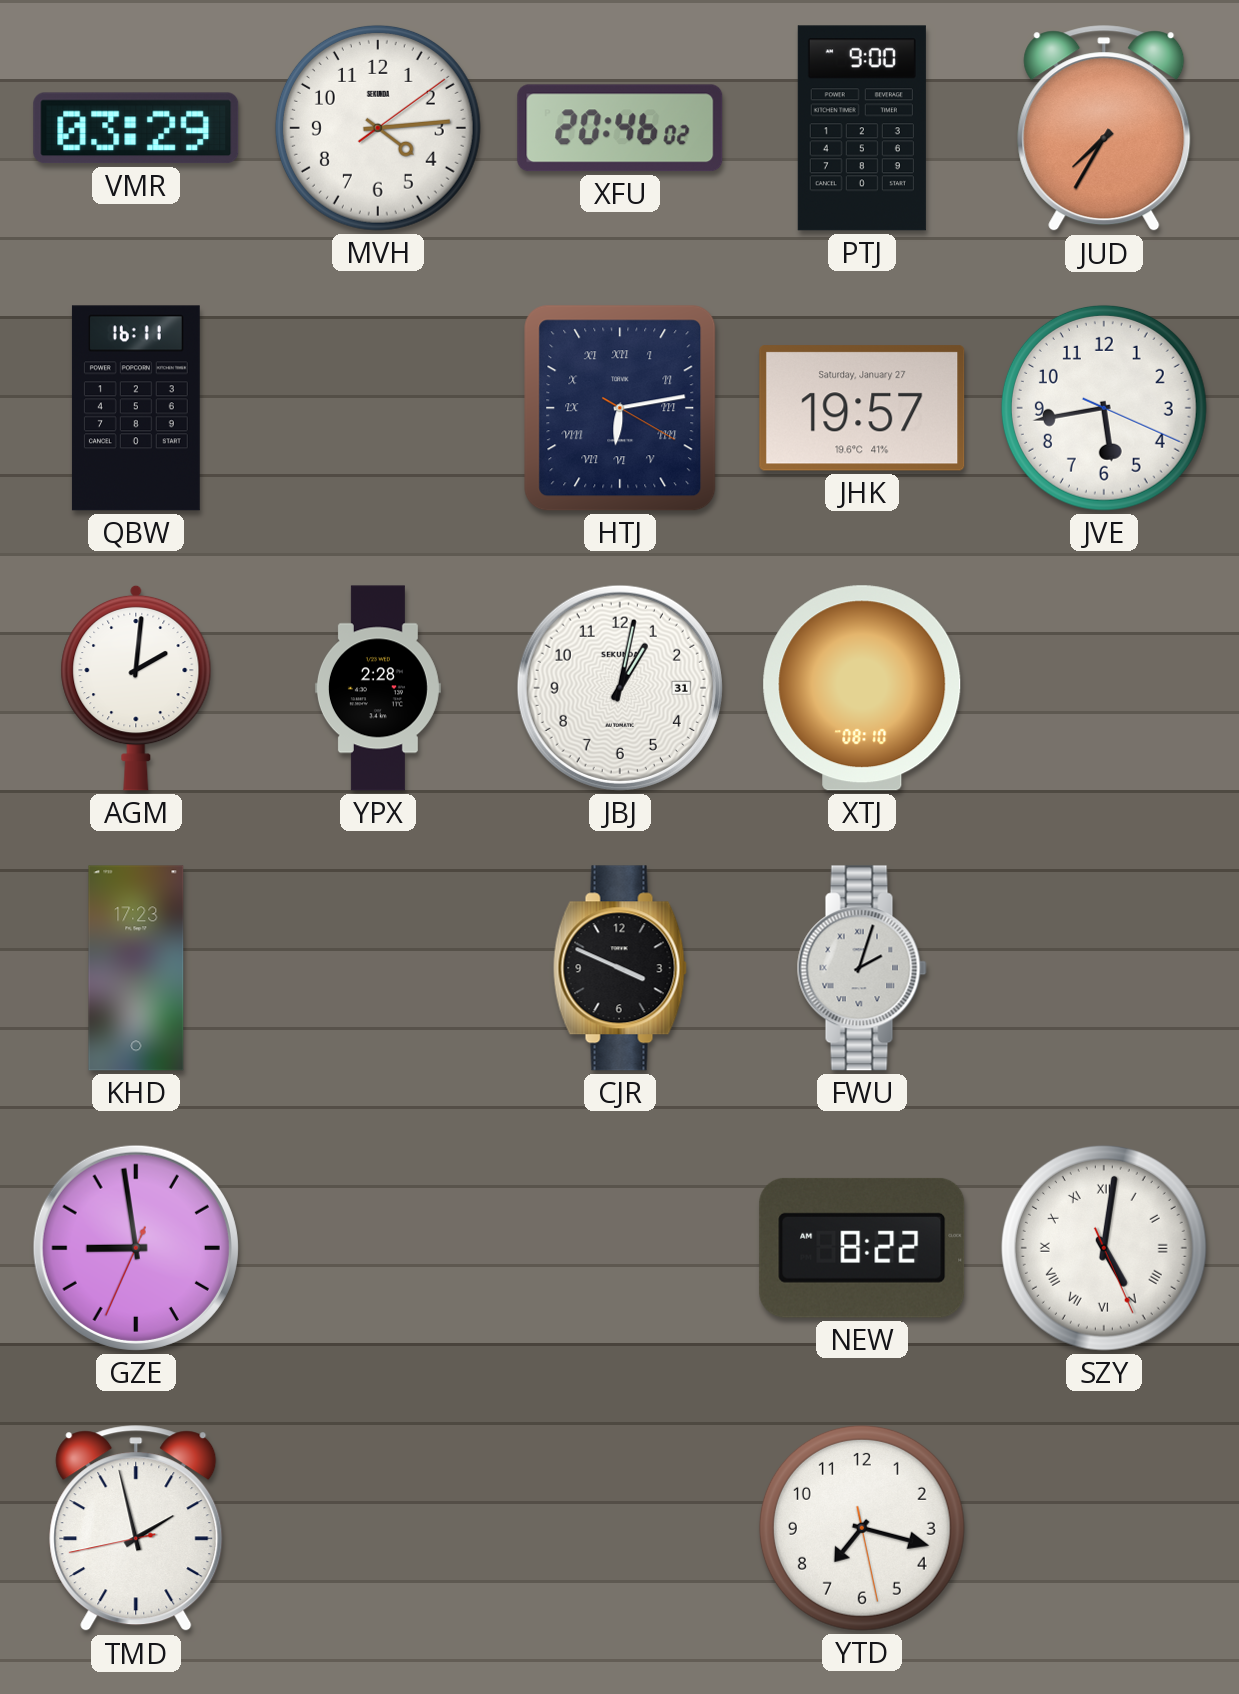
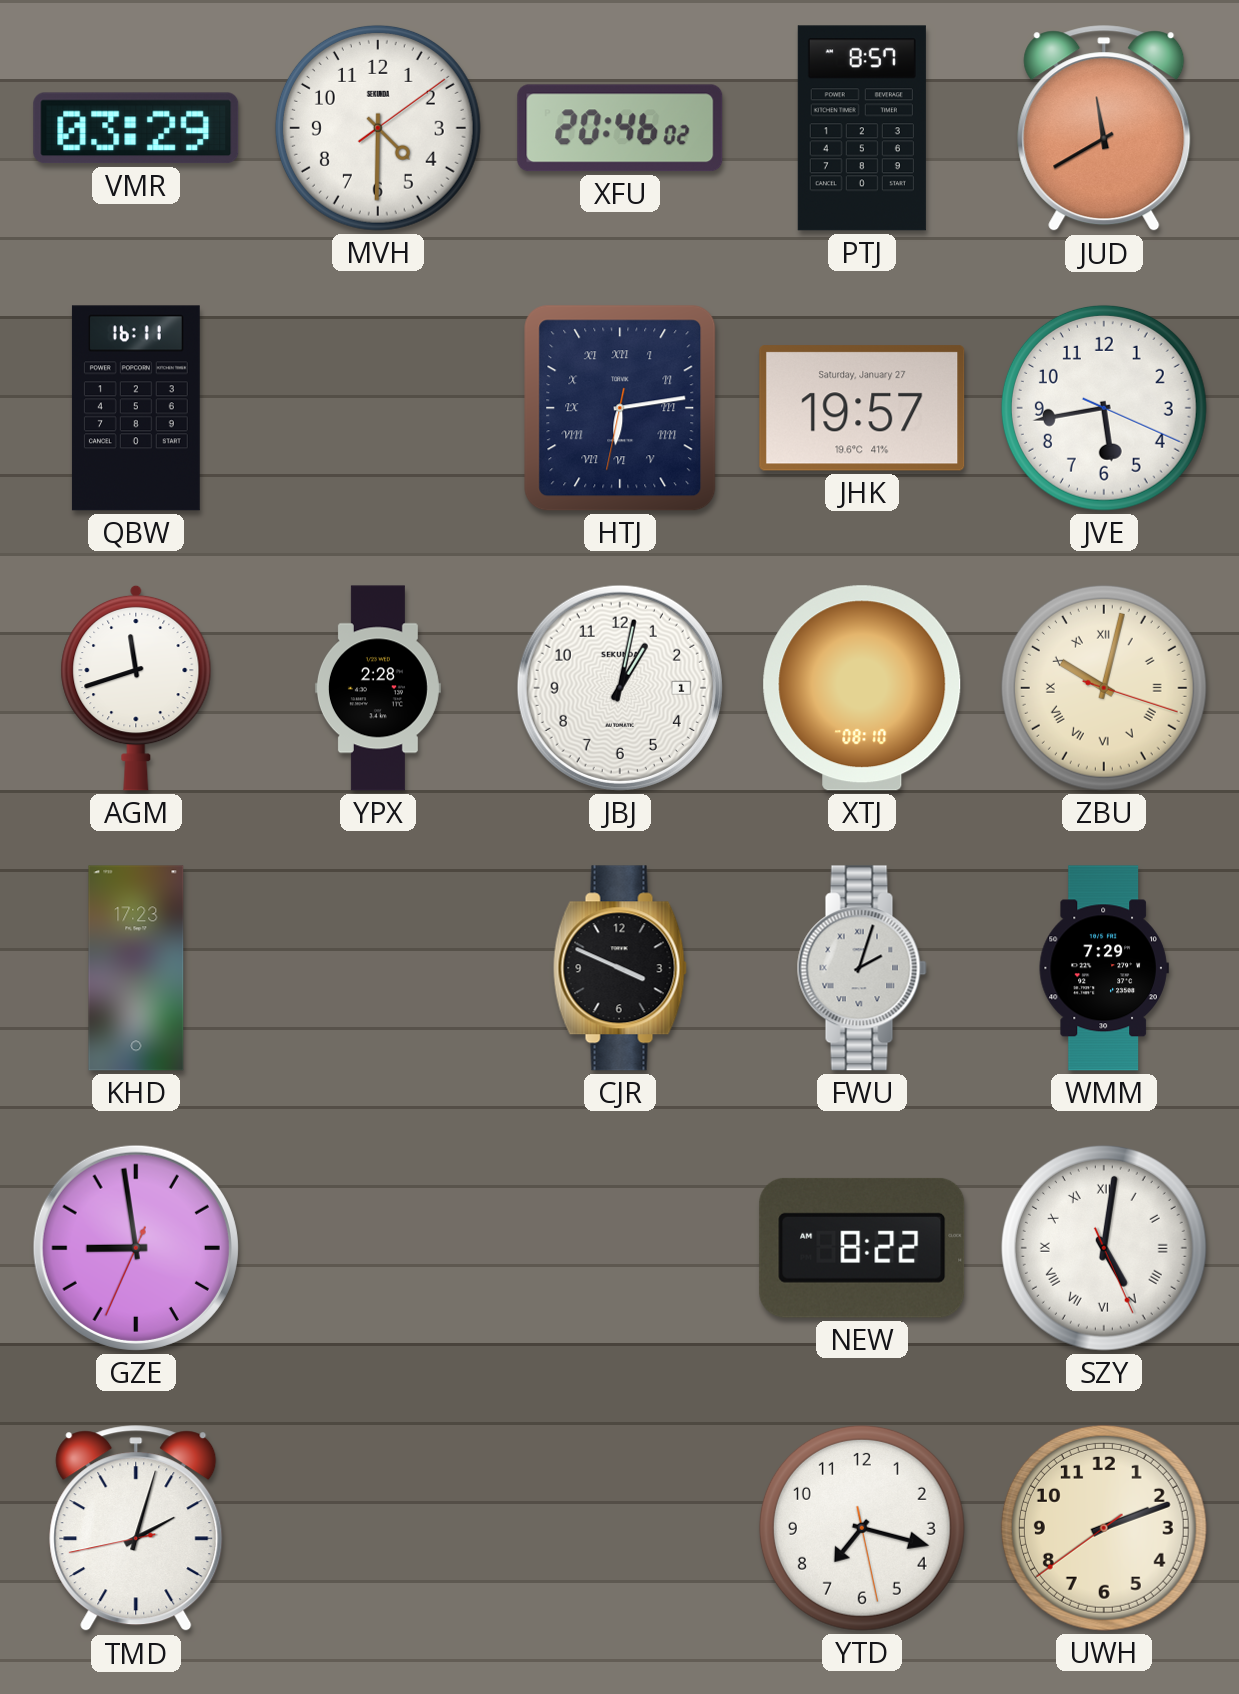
MVH: 4:14 -> 4:30
PTJ: 9:00 -> 8:57
JUD: 7:35 -> 11:40
HTJ: 6:13:20 -> 6:13:32
AGM: 2:01 -> 11:42
JBJ date: 31 -> 1
ZBU: none -> 10:02
WMM: none -> 7:29
TMD: 1:57 -> 2:02
UWH: none -> 2:11
